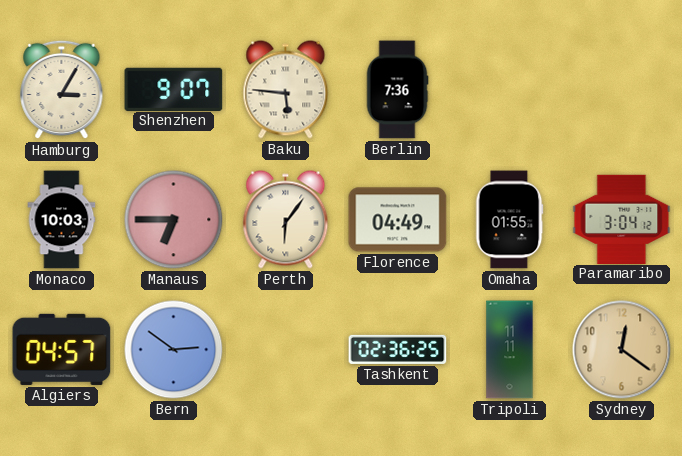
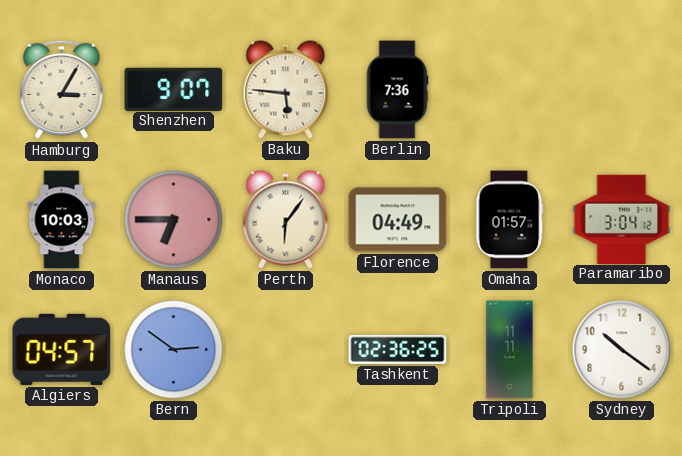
Omaha: 01:55 -> 01:57
Sydney: 12:21 -> 10:21
Sydney dial: champagne -> white
